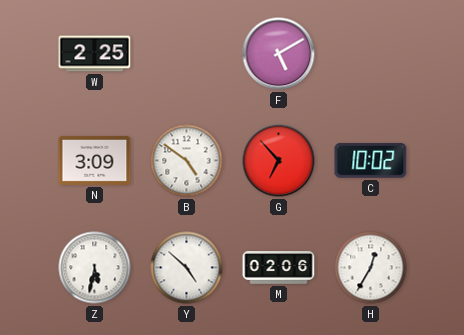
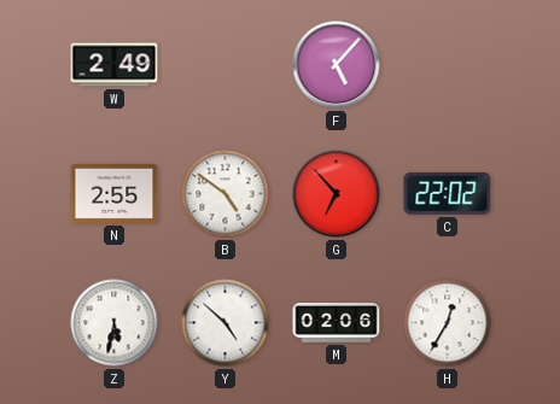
W: 2:25 -> 2:49
F: 5:10 -> 5:07
N: 3:09 -> 2:55
C: 10:02 -> 22:02
